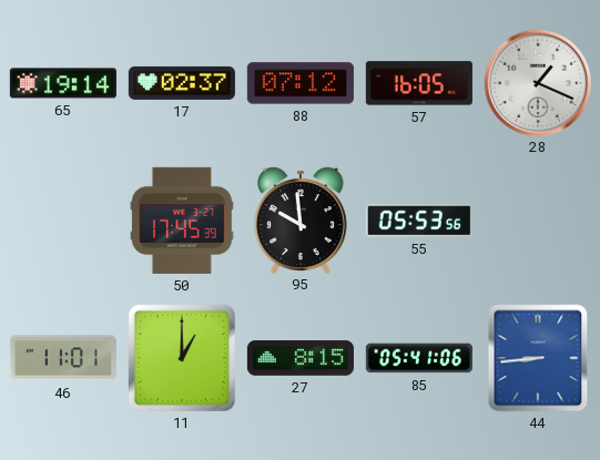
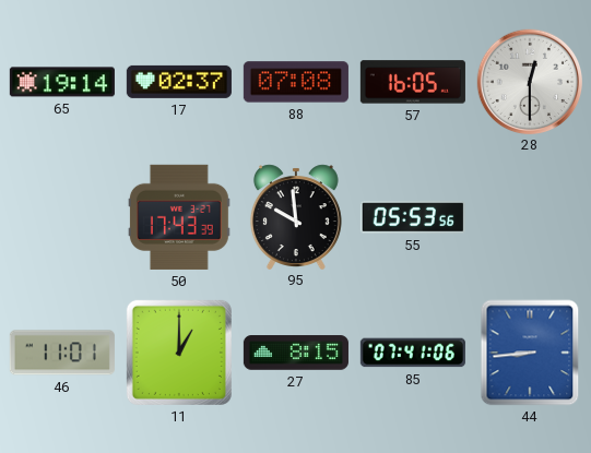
88: 07:12 -> 07:08
28: 1:19 -> 12:30
50: 17:45 -> 17:43
85: 05:41 -> 07:41
